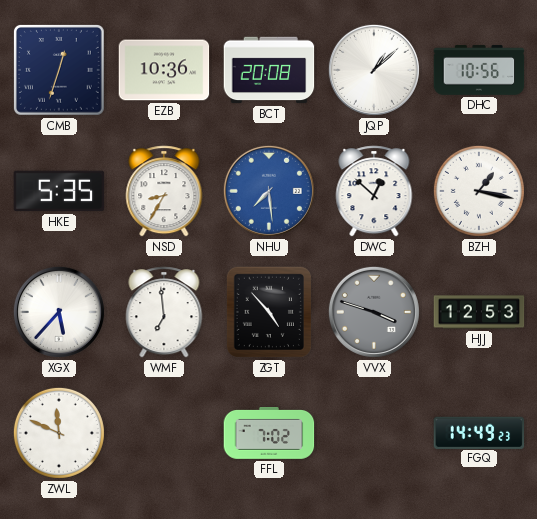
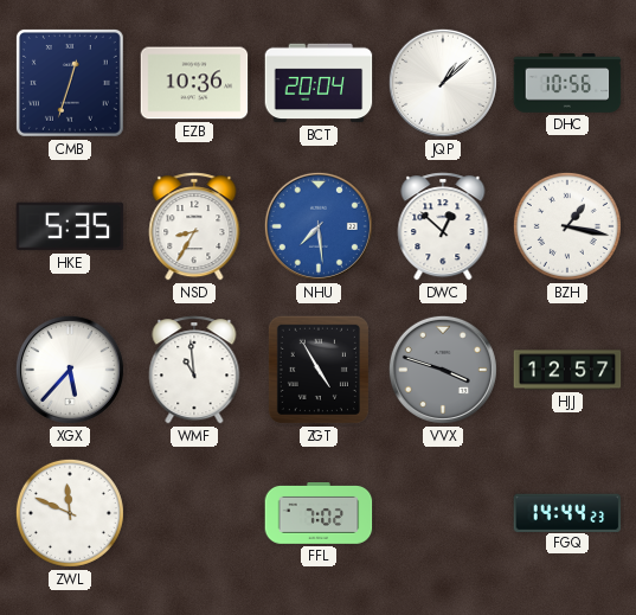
BCT: 20:08 -> 20:04
WMF: 6:59 -> 10:59
ZGT: 4:53 -> 4:55
HJJ: 12:53 -> 12:57
FGQ: 14:49 -> 14:44
